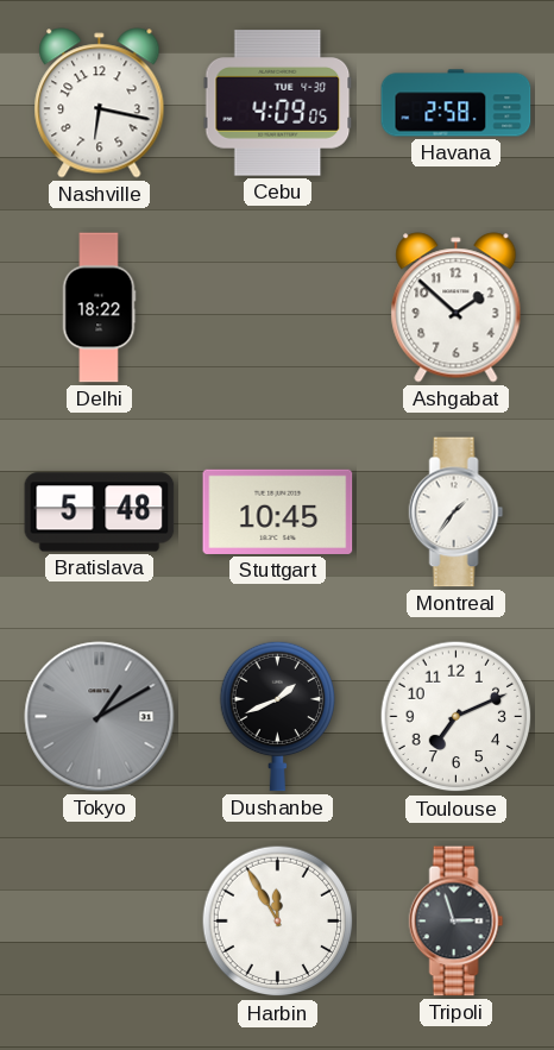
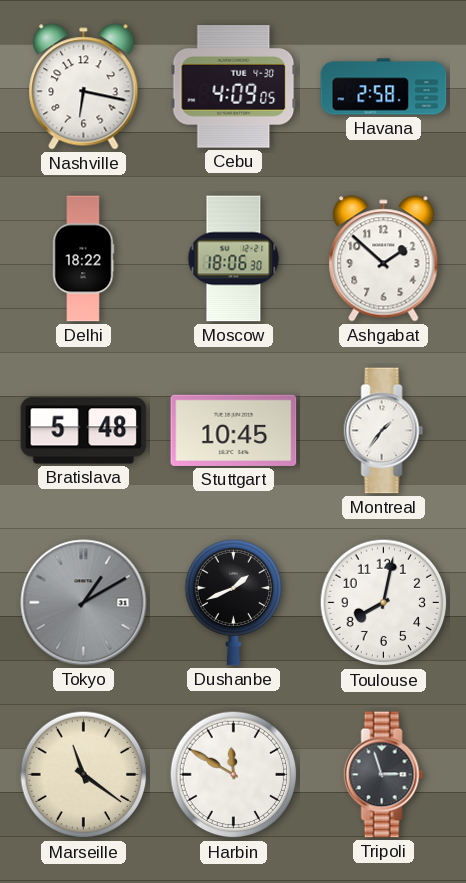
Moscow: none -> 18:06
Toulouse: 7:11 -> 8:02
Marseille: none -> 11:21
Harbin: 11:55 -> 11:50
